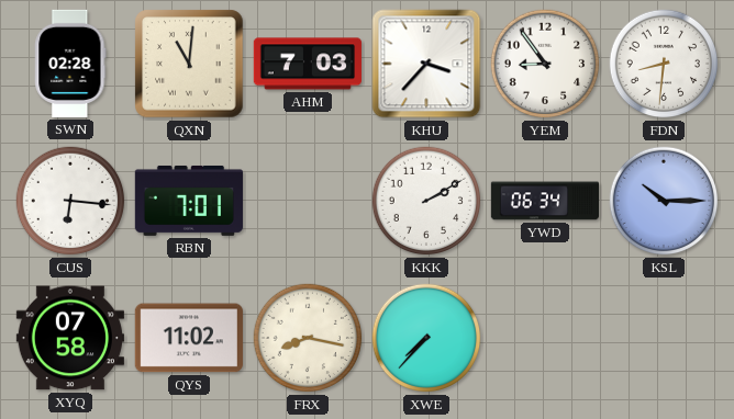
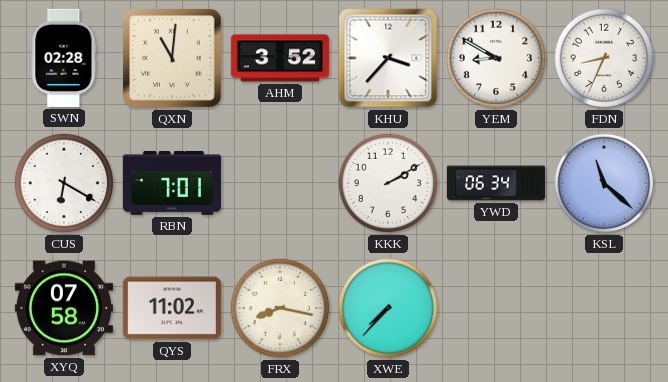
AHM: 7:03 -> 3:52
YEM: 8:54 -> 8:50
FDN: 8:31 -> 8:34
CUS: 6:16 -> 6:20
KSL: 10:15 -> 11:22
